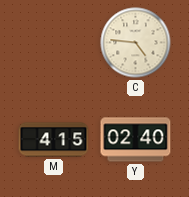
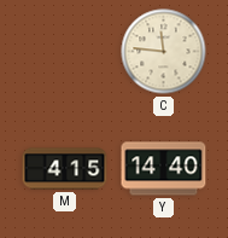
C: 4:46 -> 11:46
Y: 02:40 -> 14:40
